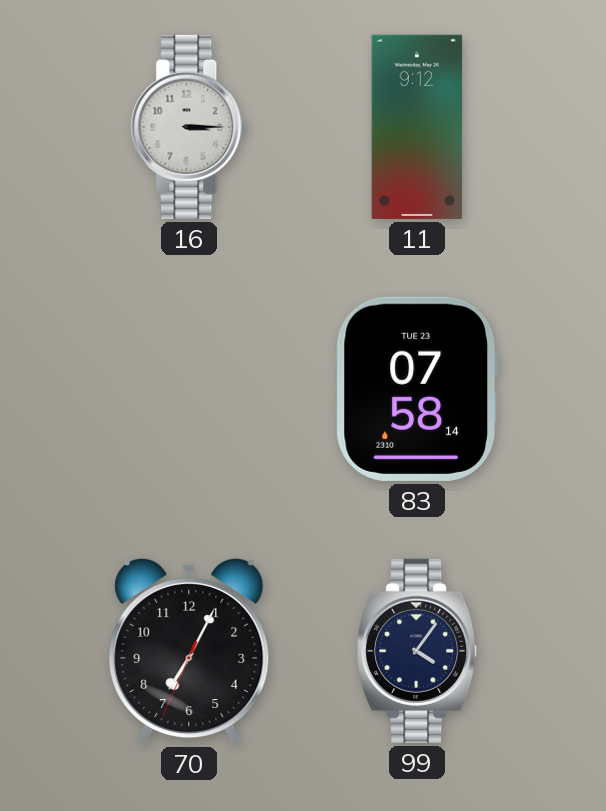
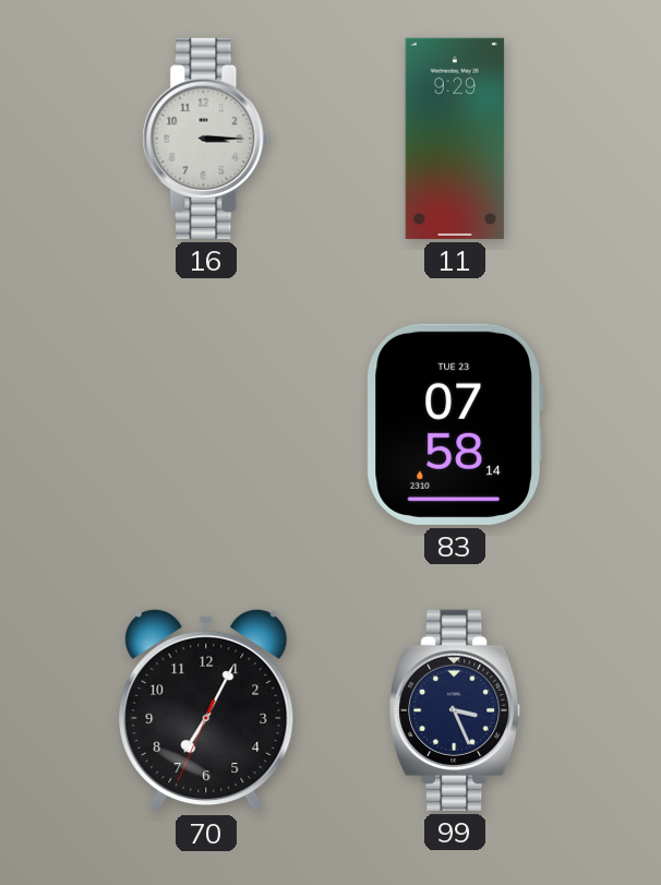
11: 9:12 -> 9:29
99: 4:06 -> 3:26
